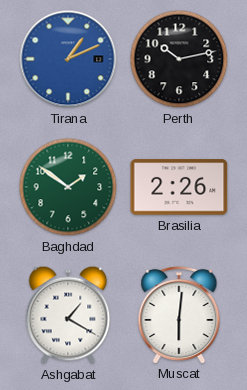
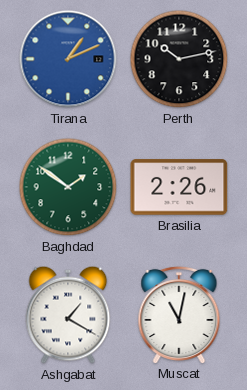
Muscat: 6:01 -> 11:02
